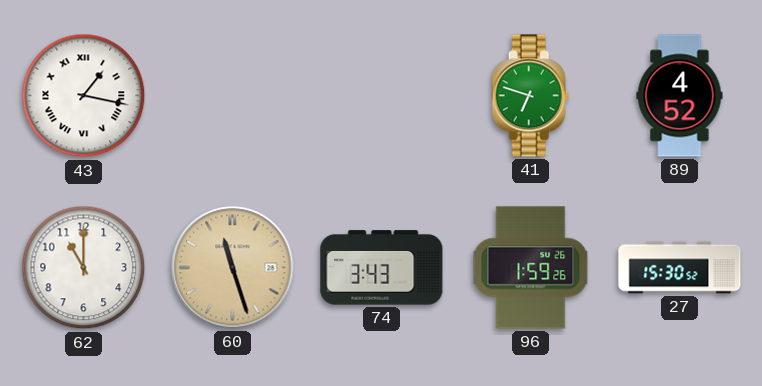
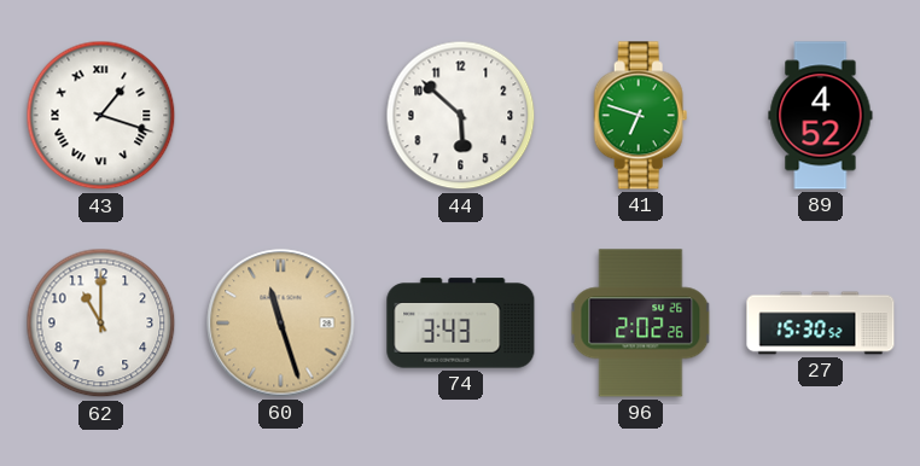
43: 1:17 -> 1:18
44: none -> 5:52
96: 1:59 -> 2:02
